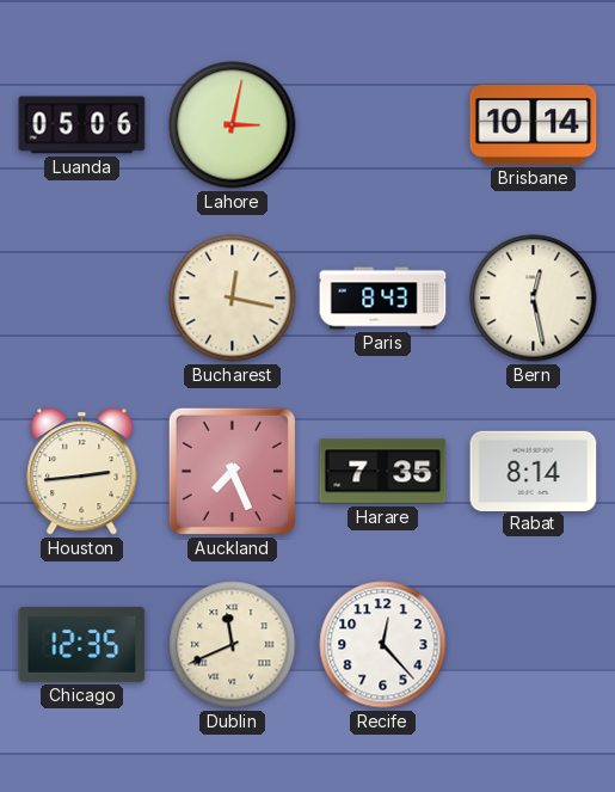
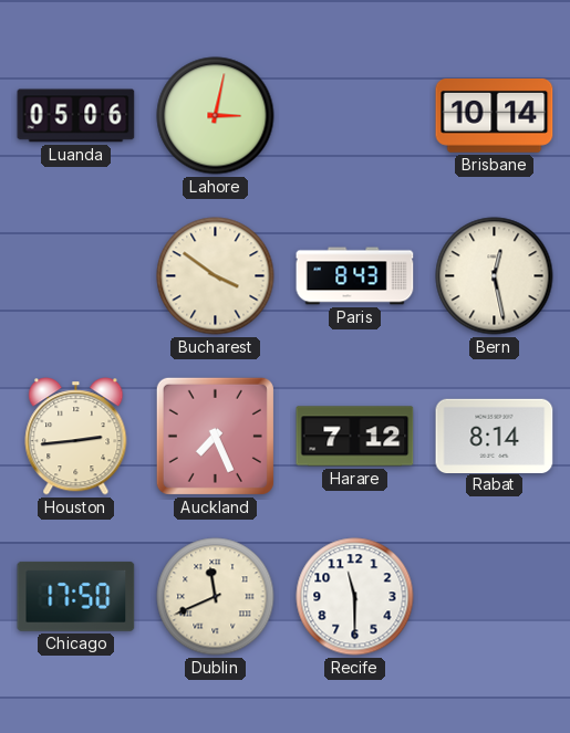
Bucharest: 12:17 -> 3:51
Harare: 7:35 -> 7:12
Chicago: 12:35 -> 17:50
Recife: 12:23 -> 11:30
